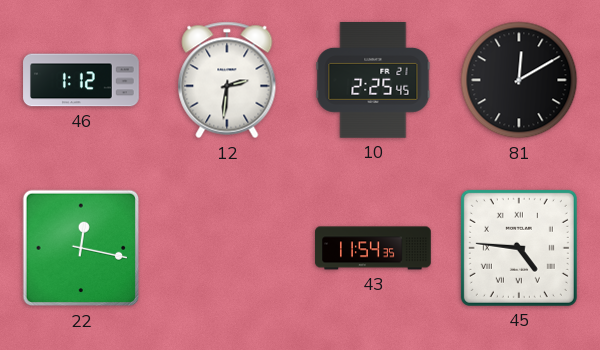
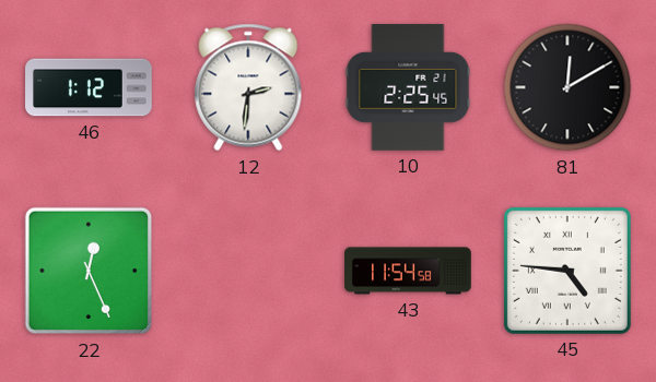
22: 12:17 -> 12:26
43: 11:54:35 -> 11:54:58
